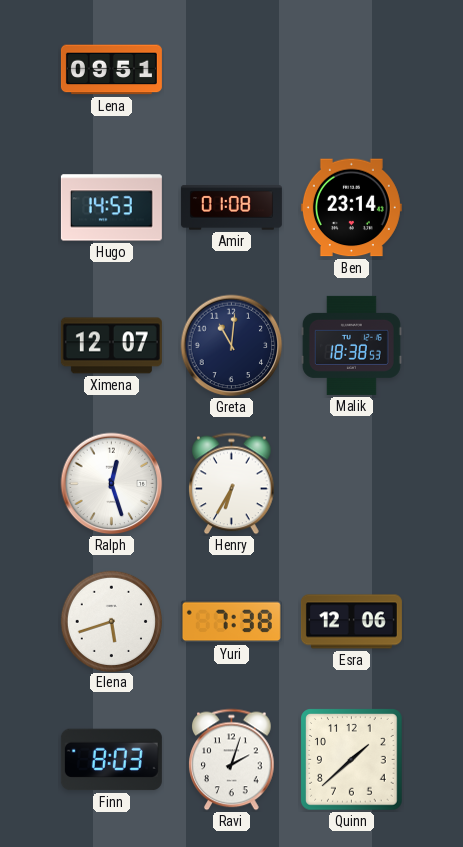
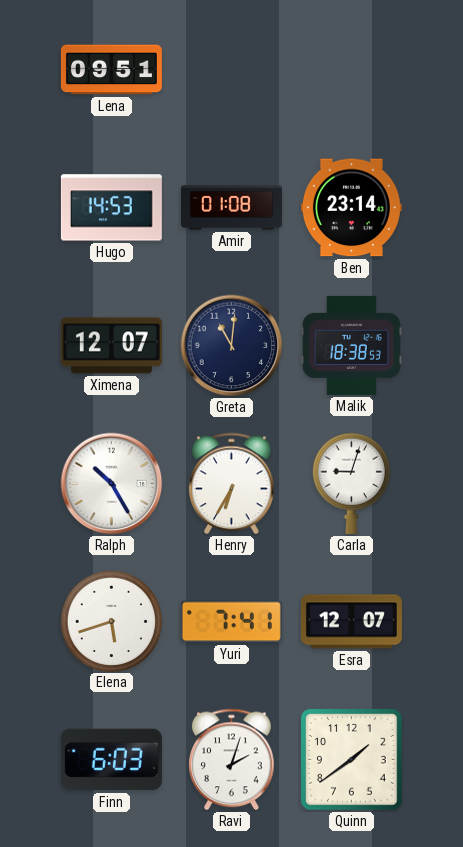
Ralph: 12:27 -> 10:25
Carla: none -> 9:03
Yuri: 7:38 -> 7:41
Esra: 12:06 -> 12:07
Finn: 8:03 -> 6:03
Quinn: 1:38 -> 1:39
